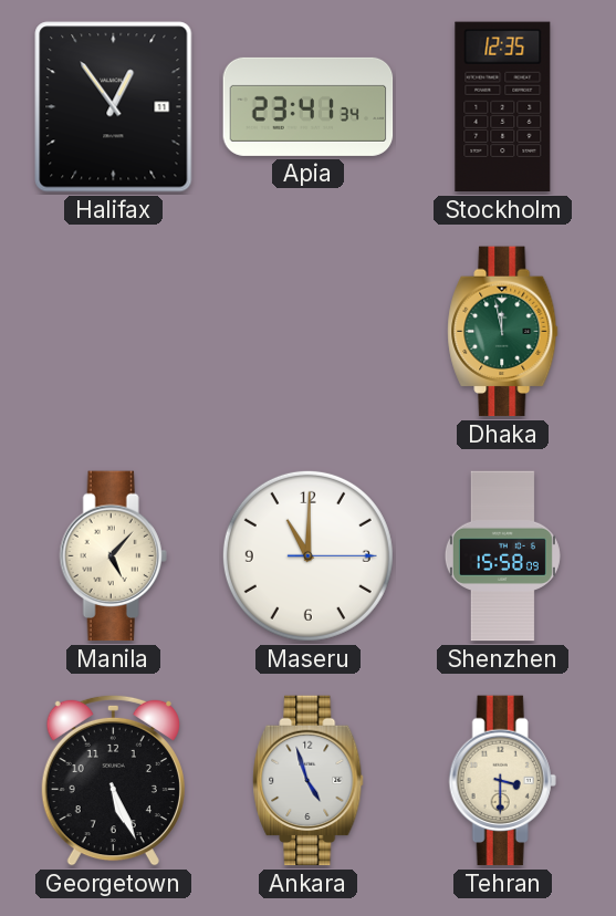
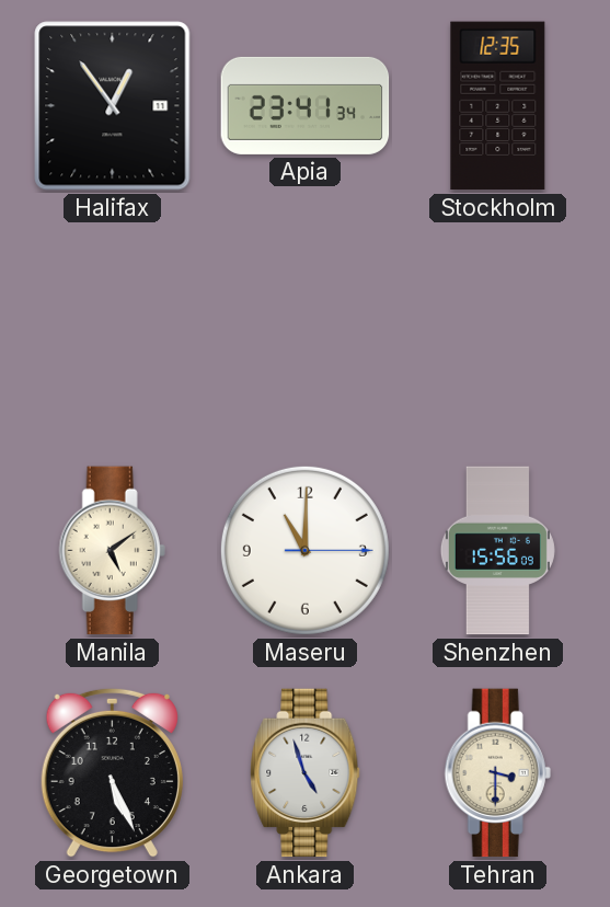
Dhaka: 11:58 -> none
Manila: 5:07 -> 5:09
Shenzhen: 15:58 -> 15:56
